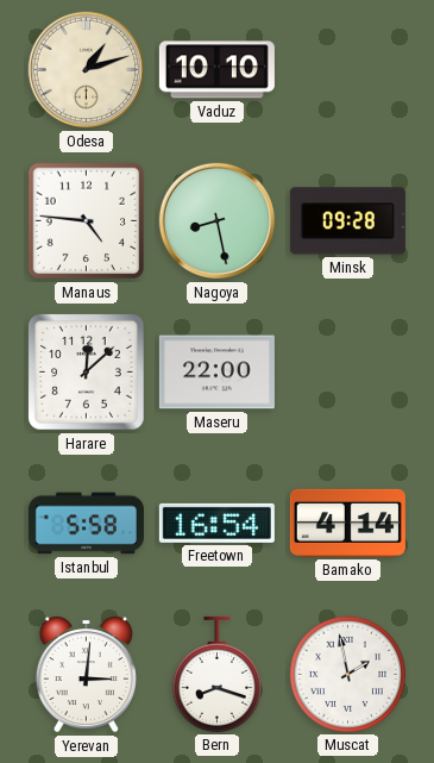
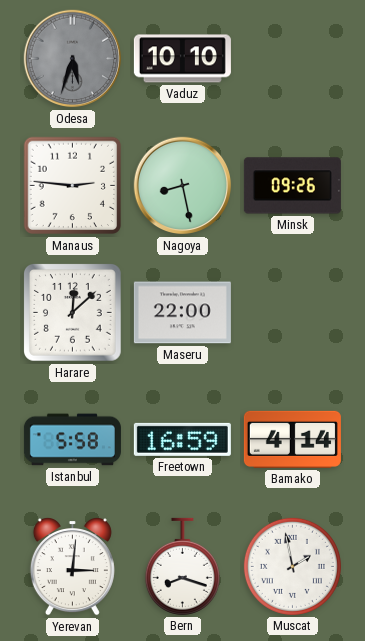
Odesa: 1:12 -> 5:33
Odesa dial: cream -> grey
Manaus: 4:46 -> 2:46
Minsk: 09:28 -> 09:26
Freetown: 16:54 -> 16:59
